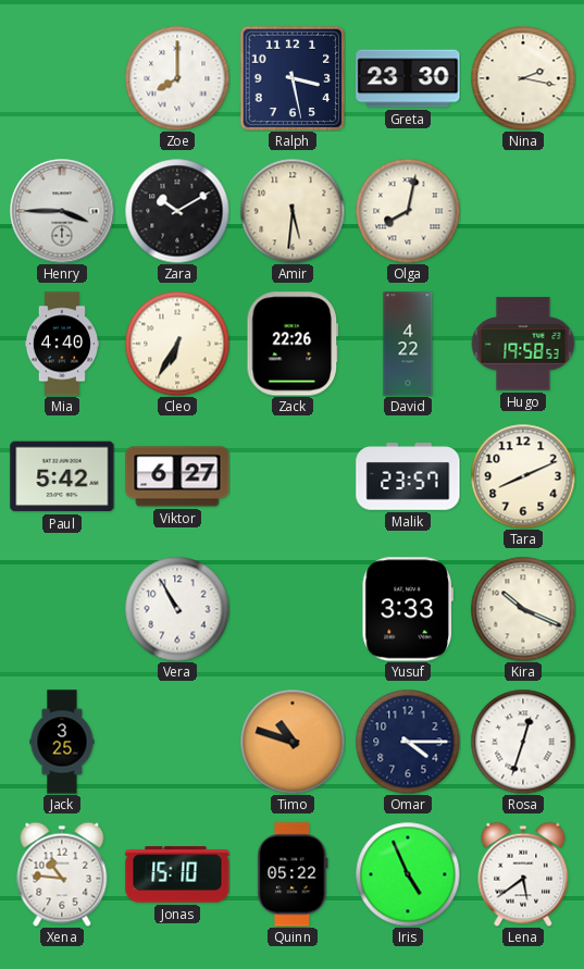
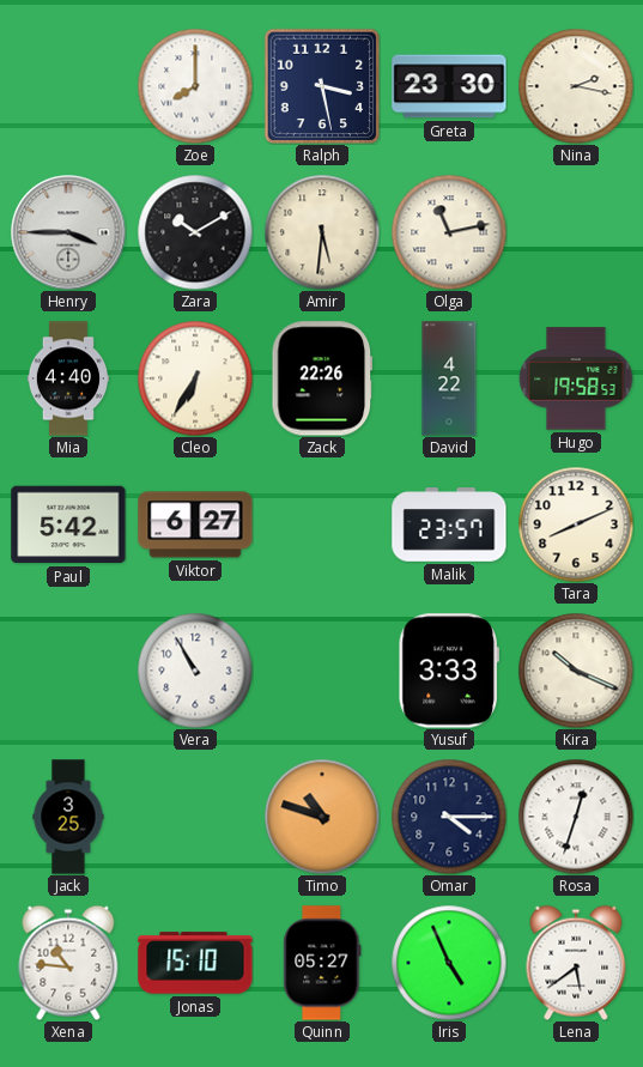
Olga: 8:02 -> 11:13
Quinn: 05:22 -> 05:27
